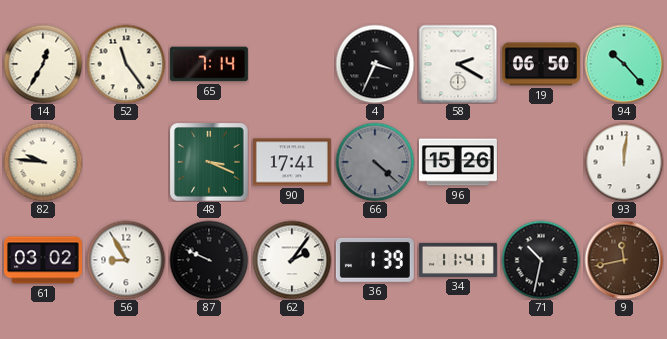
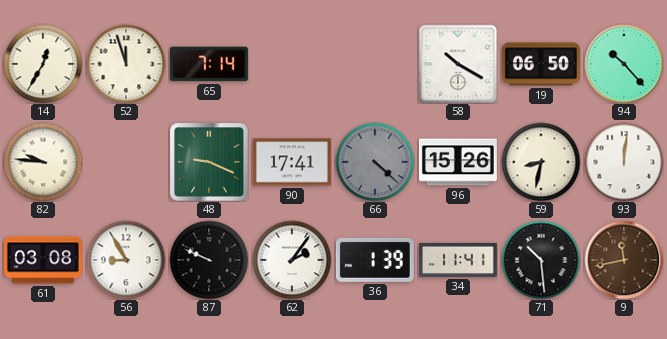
52: 11:24 -> 11:57
4: 3:34 -> none
58: 2:20 -> 10:20
48: 3:19 -> 9:19
59: none -> 8:32
61: 03:02 -> 03:08
71: 10:32 -> 10:29
